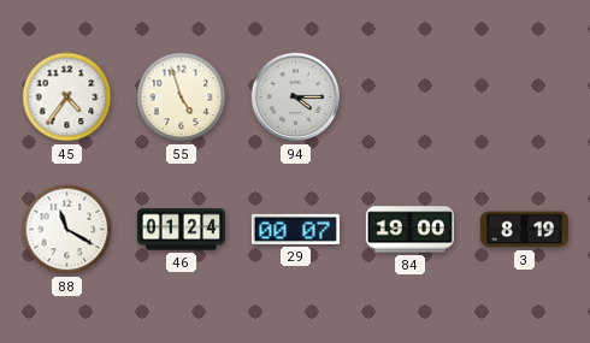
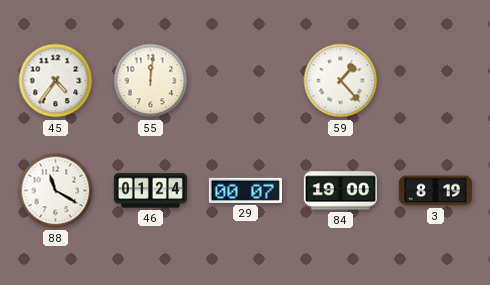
55: 4:57 -> 12:01
94: 4:15 -> none
59: none -> 1:23
